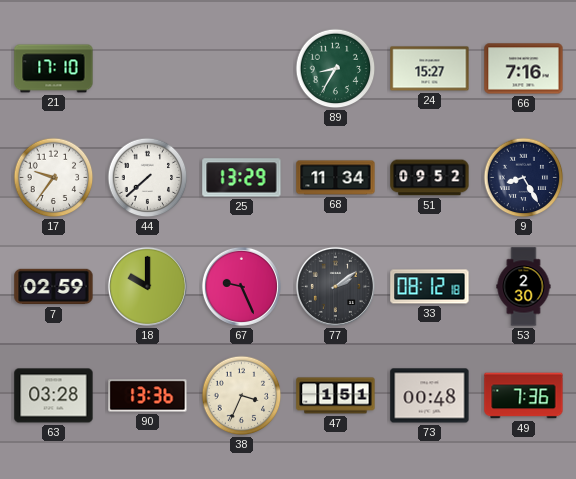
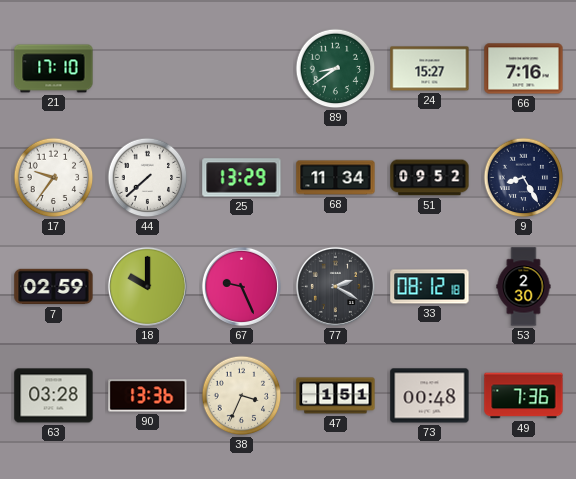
89: 8:35 -> 8:39
77: 2:09 -> 2:20
